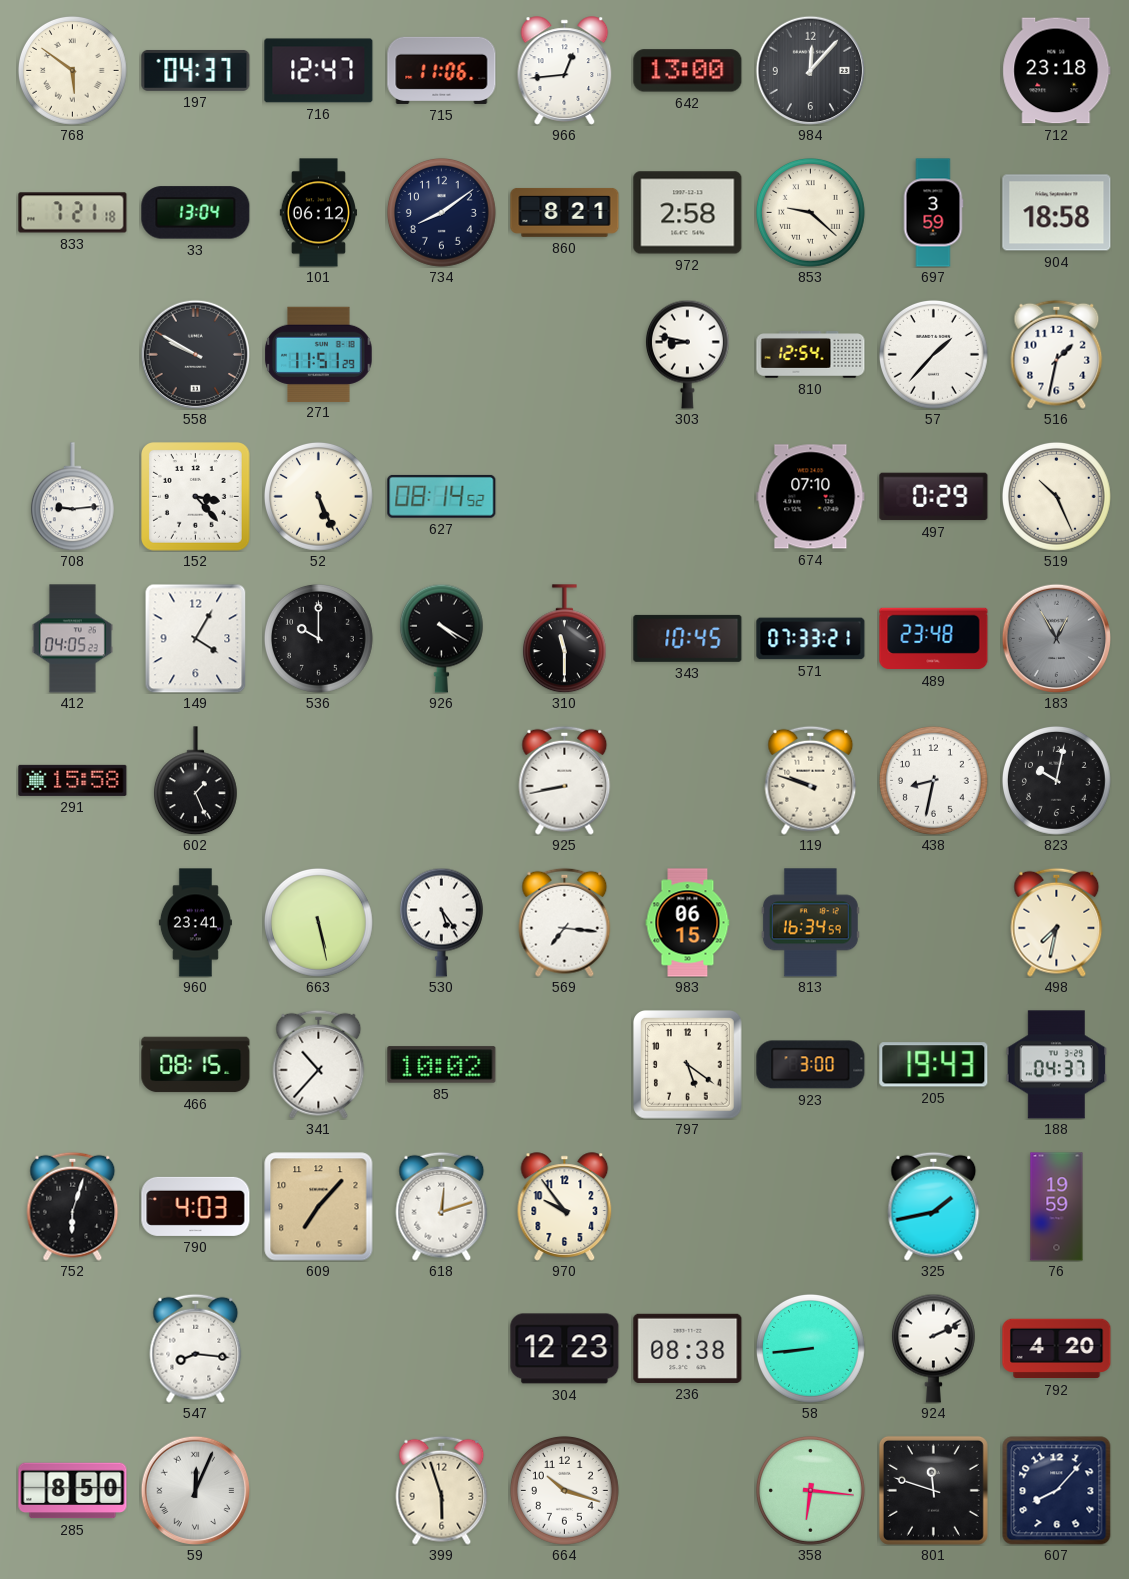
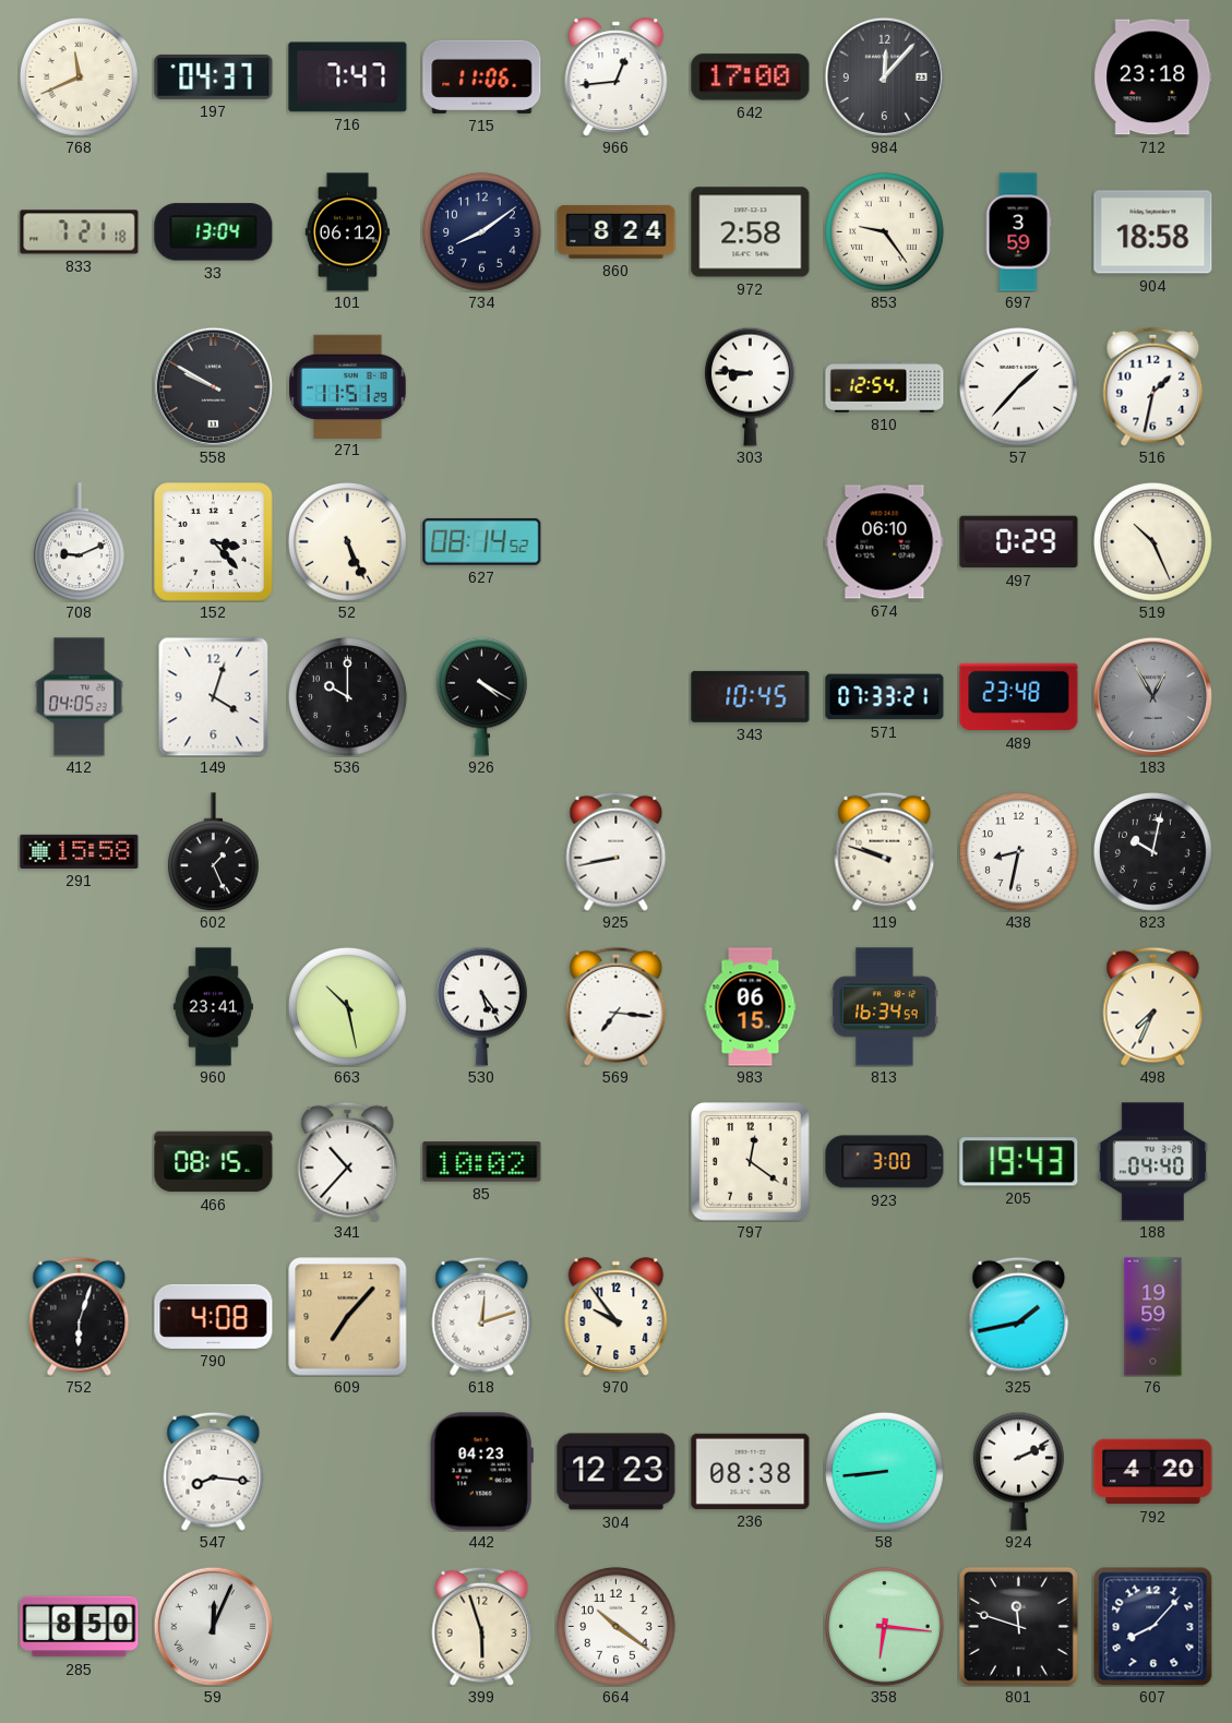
768: 5:51 -> 11:41
716: 12:47 -> 7:47
642: 13:00 -> 17:00
860: 8:21 -> 8:24
853: 9:22 -> 9:24
303: 8:47 -> 8:46
708: 9:14 -> 9:11
674: 07:10 -> 06:10
149: 4:05 -> 4:03
310: 11:30 -> none
663: 5:28 -> 10:28
498: 7:32 -> 7:34
797: 5:21 -> 12:21
188: 04:37 -> 04:40
790: 4:03 -> 4:08
442: none -> 04:23
664: 10:18 -> 10:21
